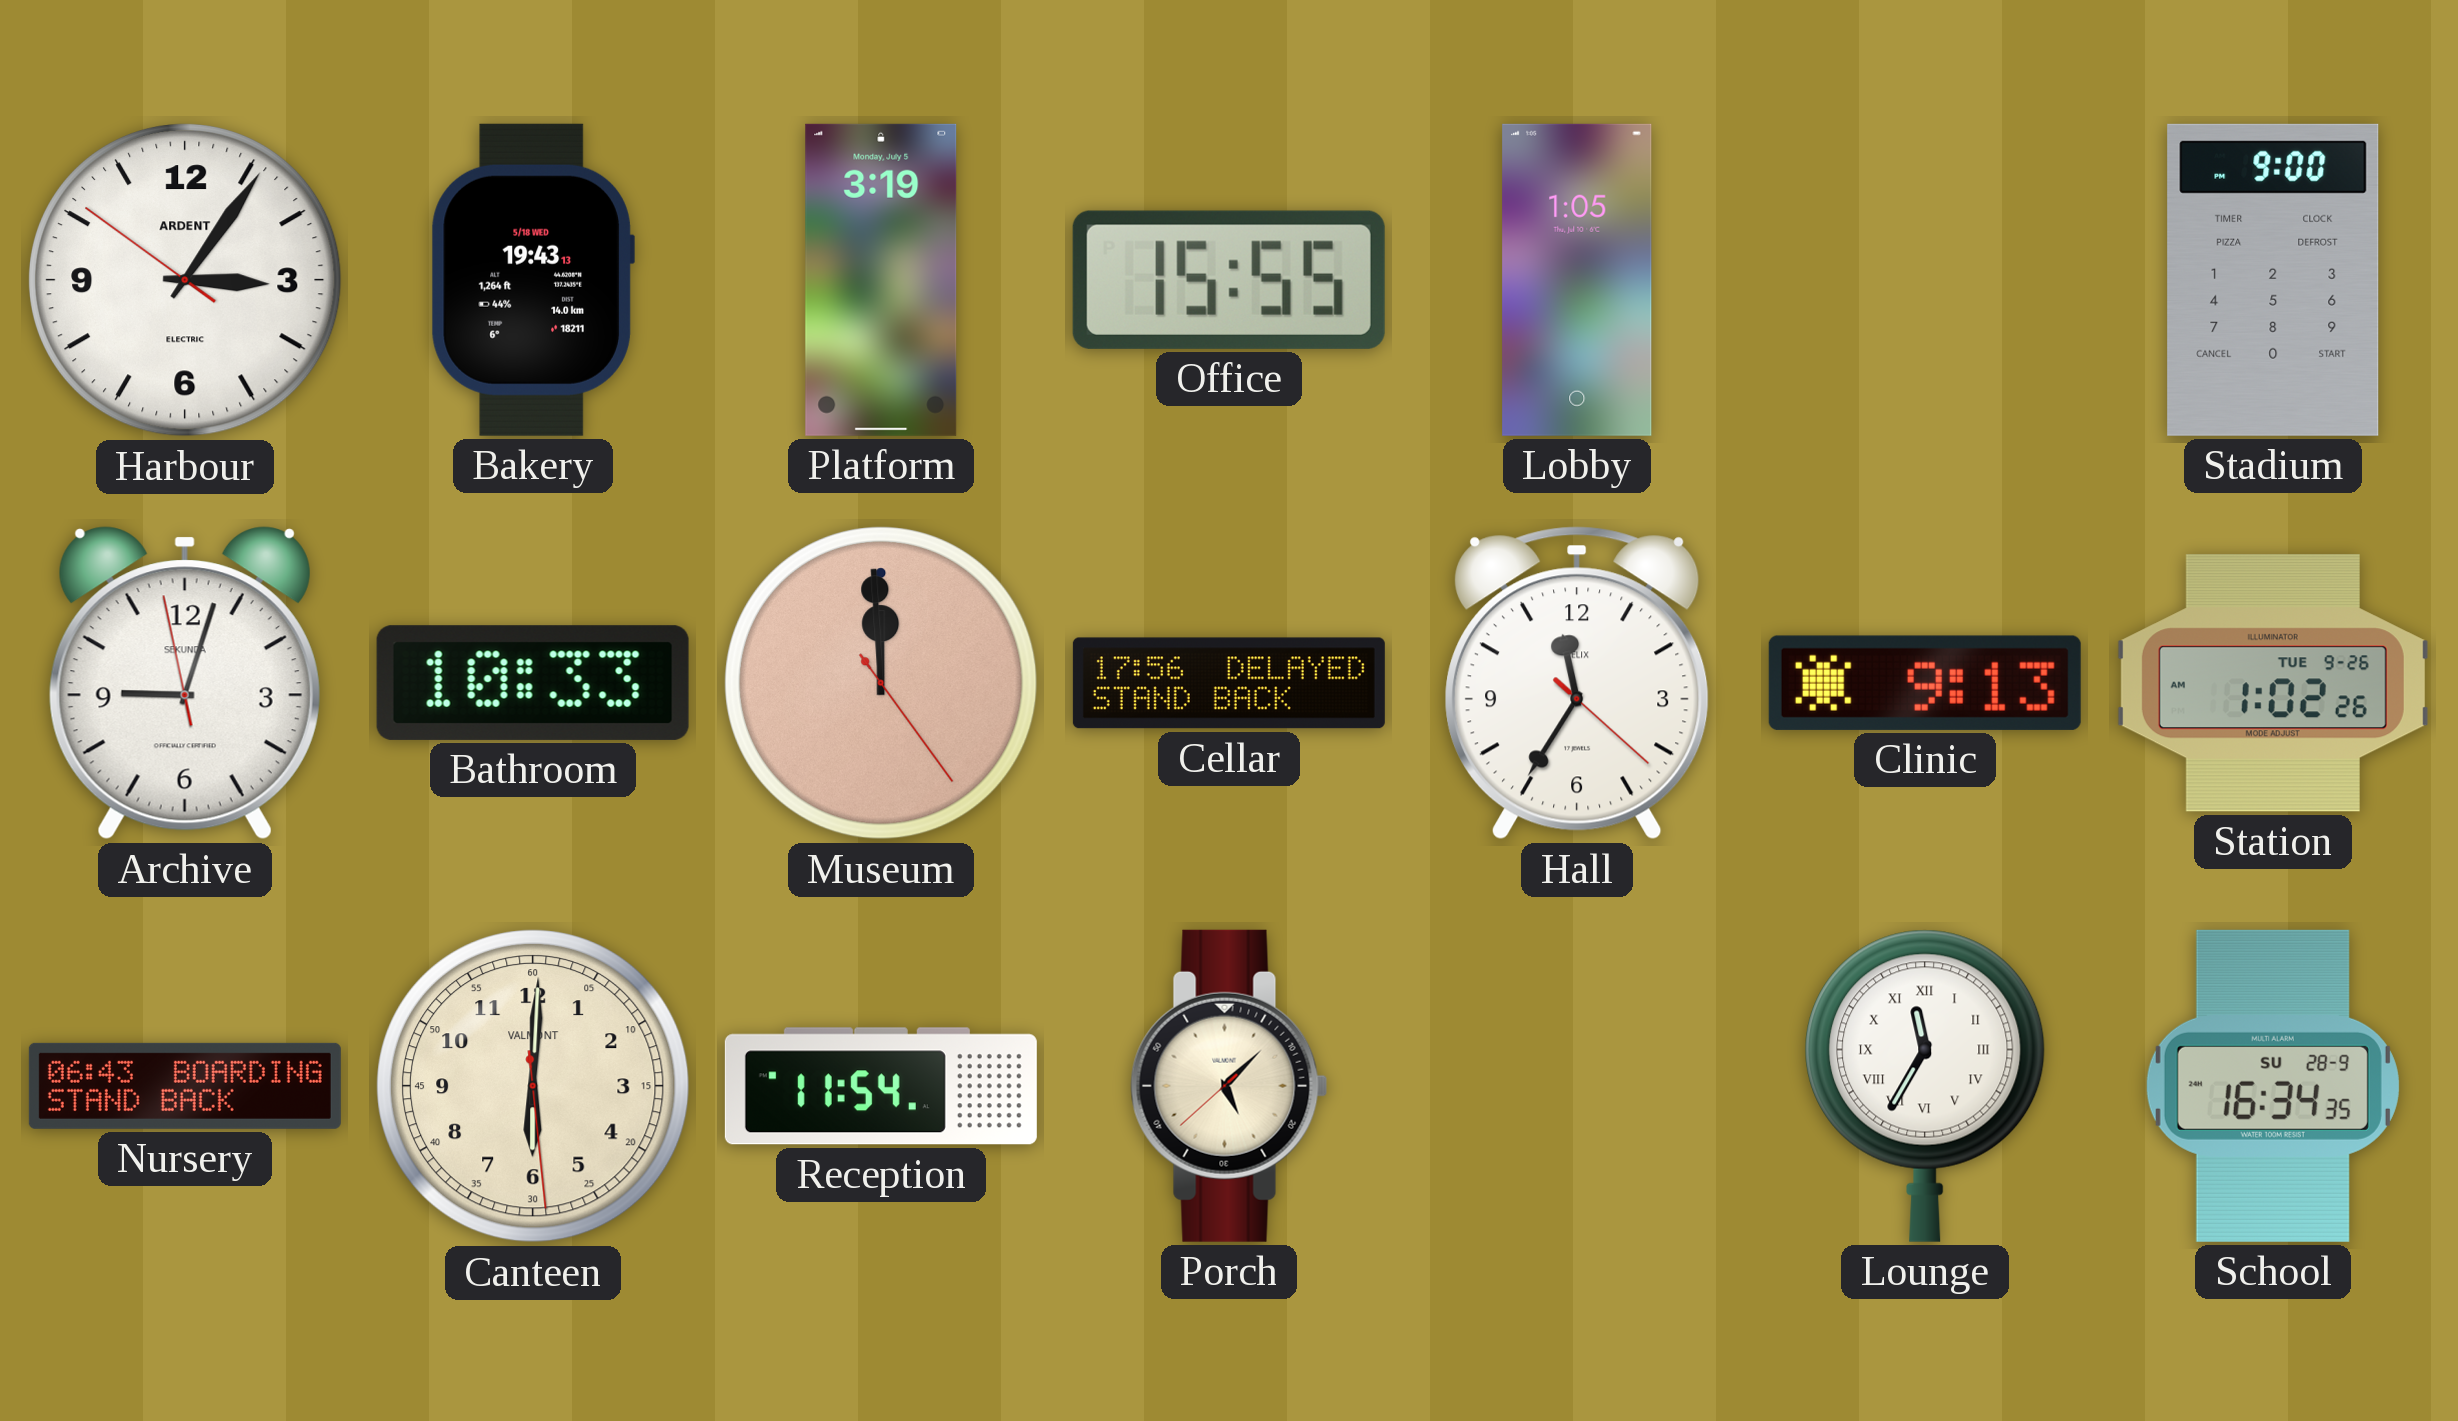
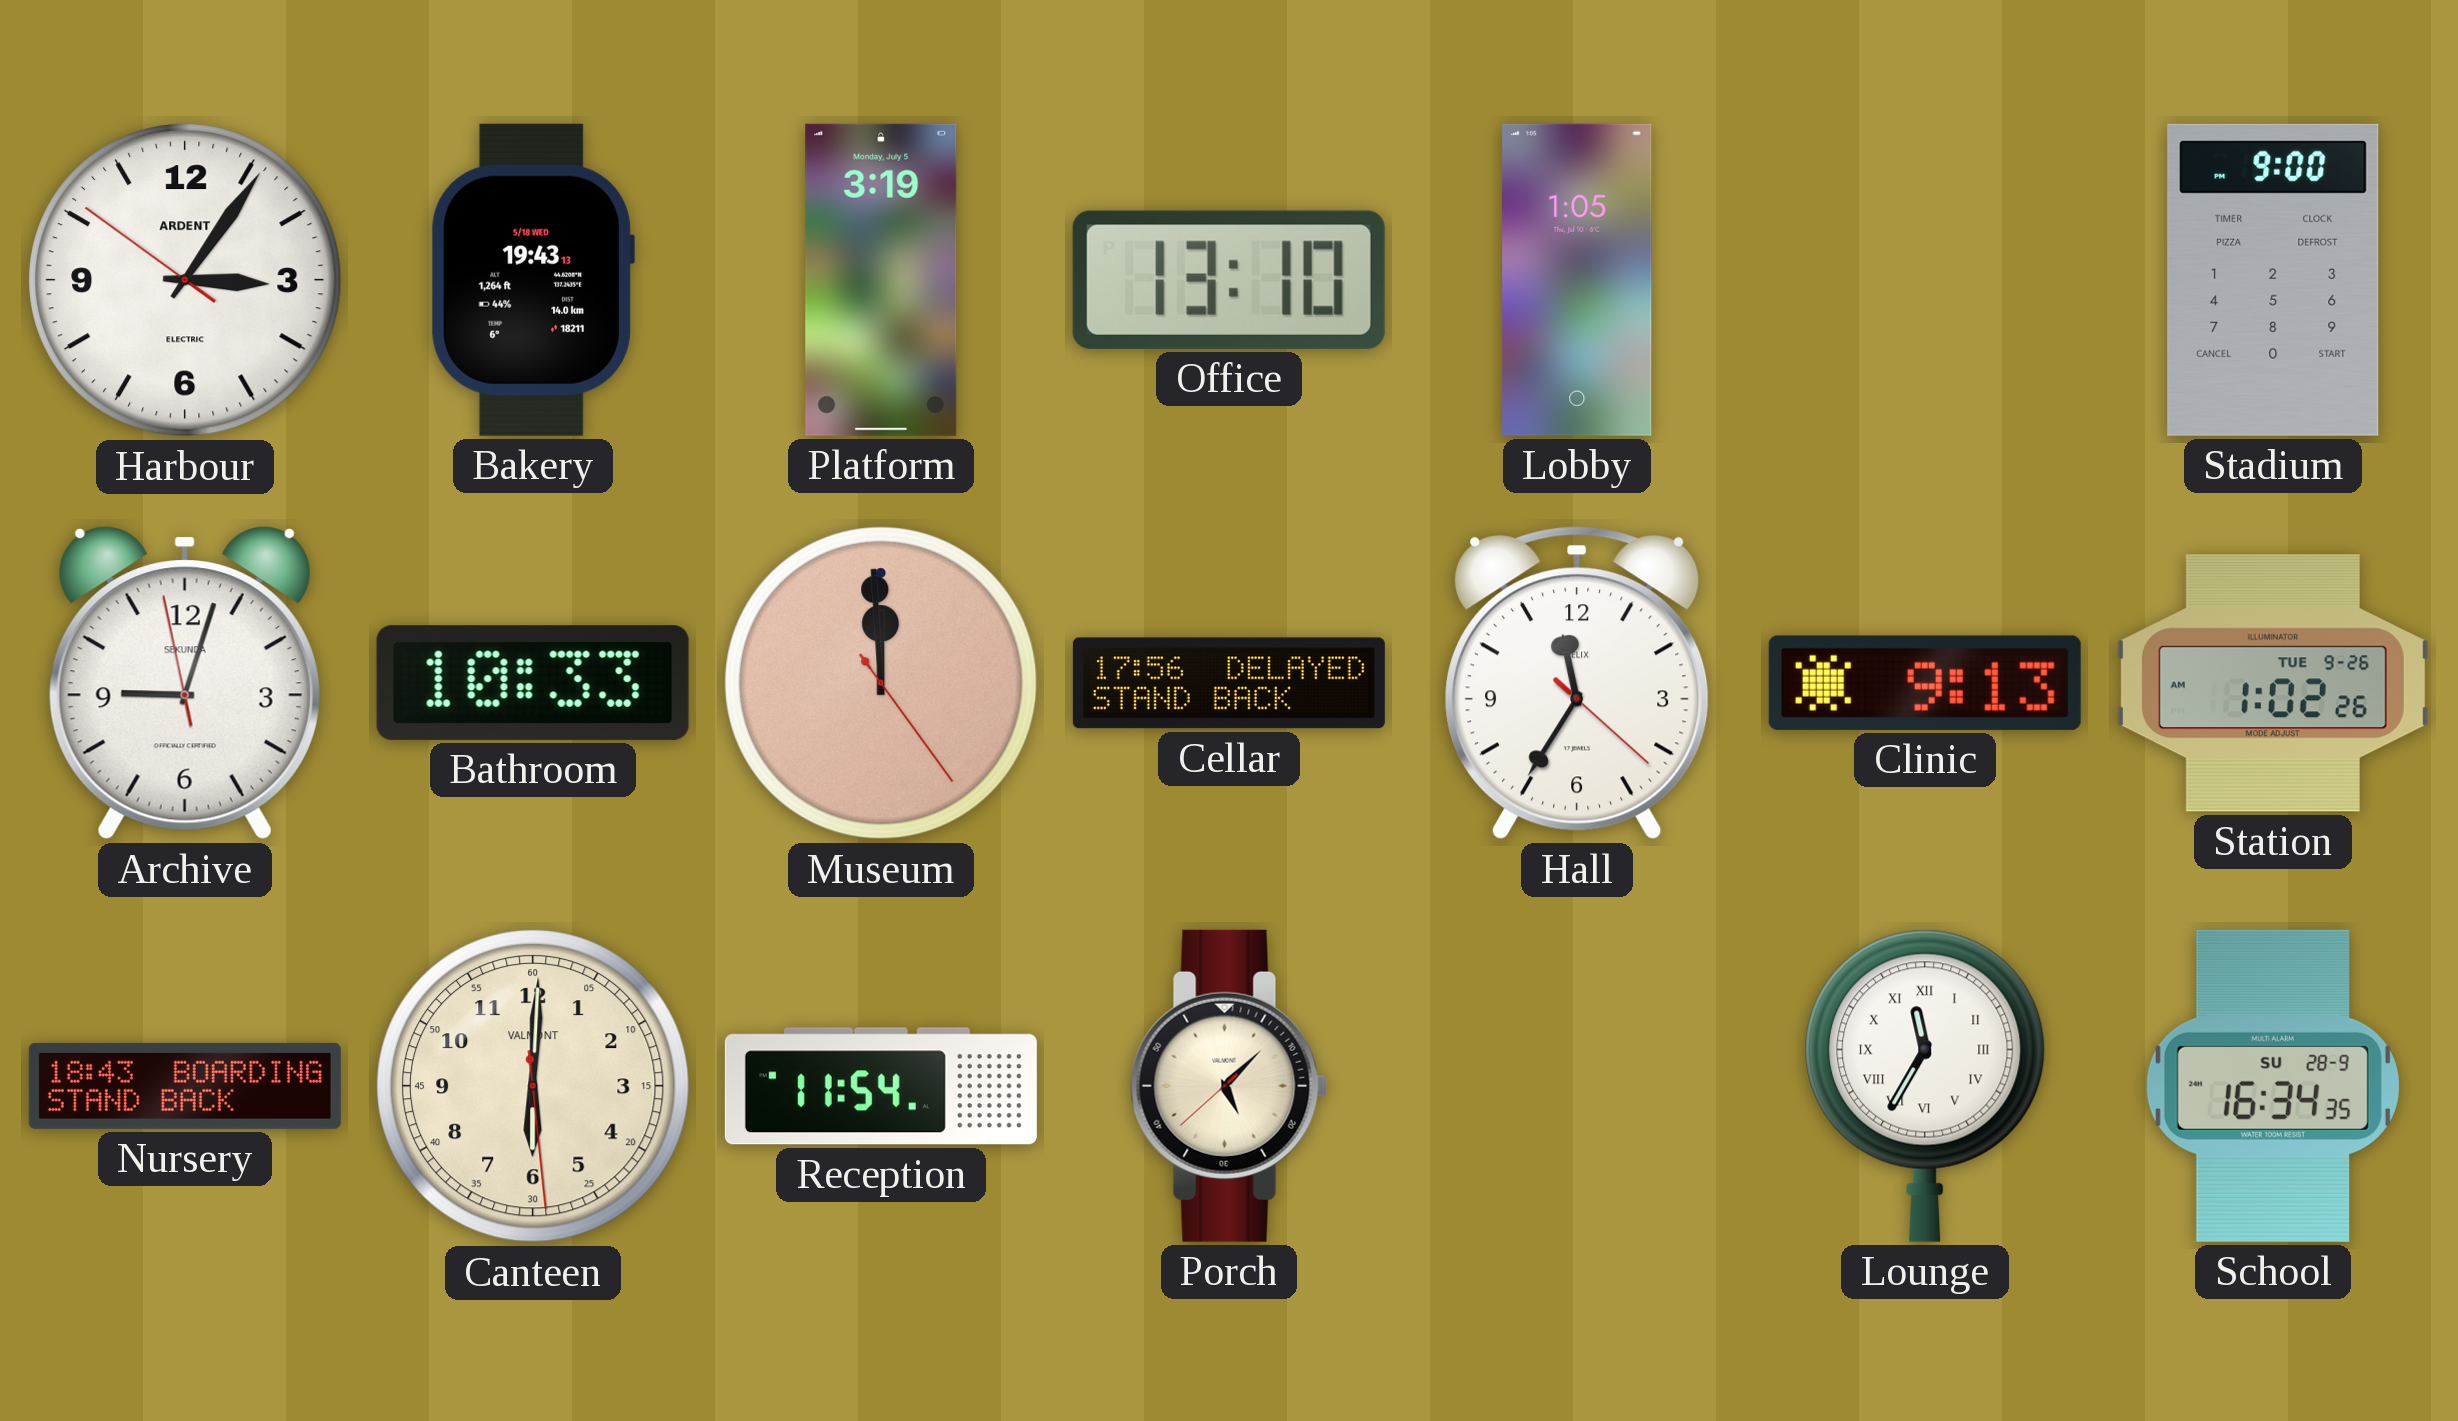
Office: 15:55 -> 13:10
Nursery: 06:43 -> 18:43
